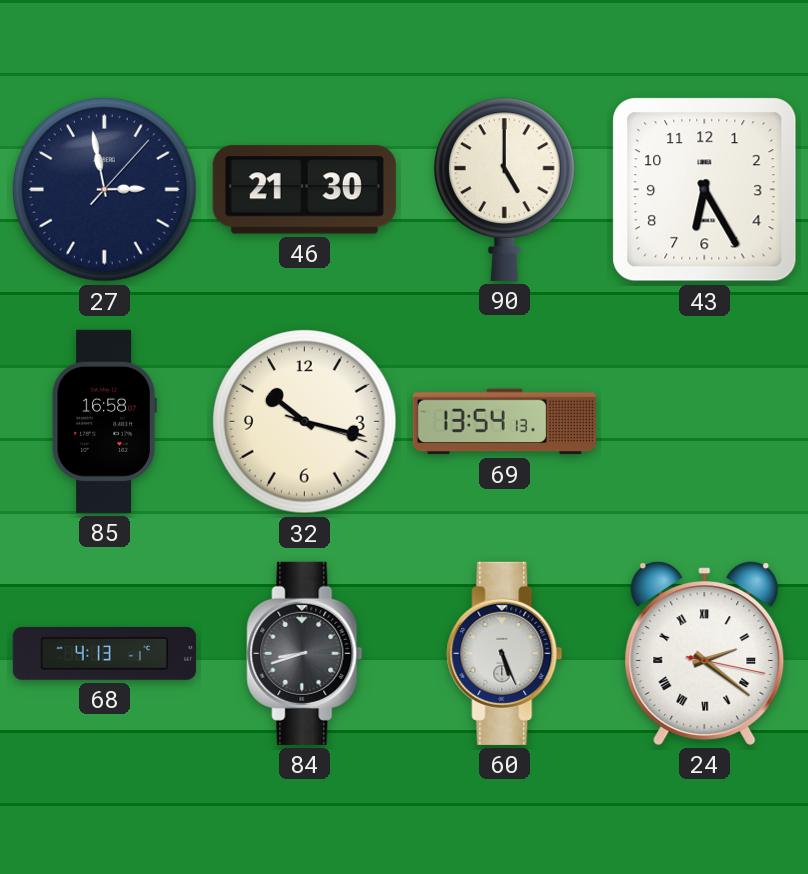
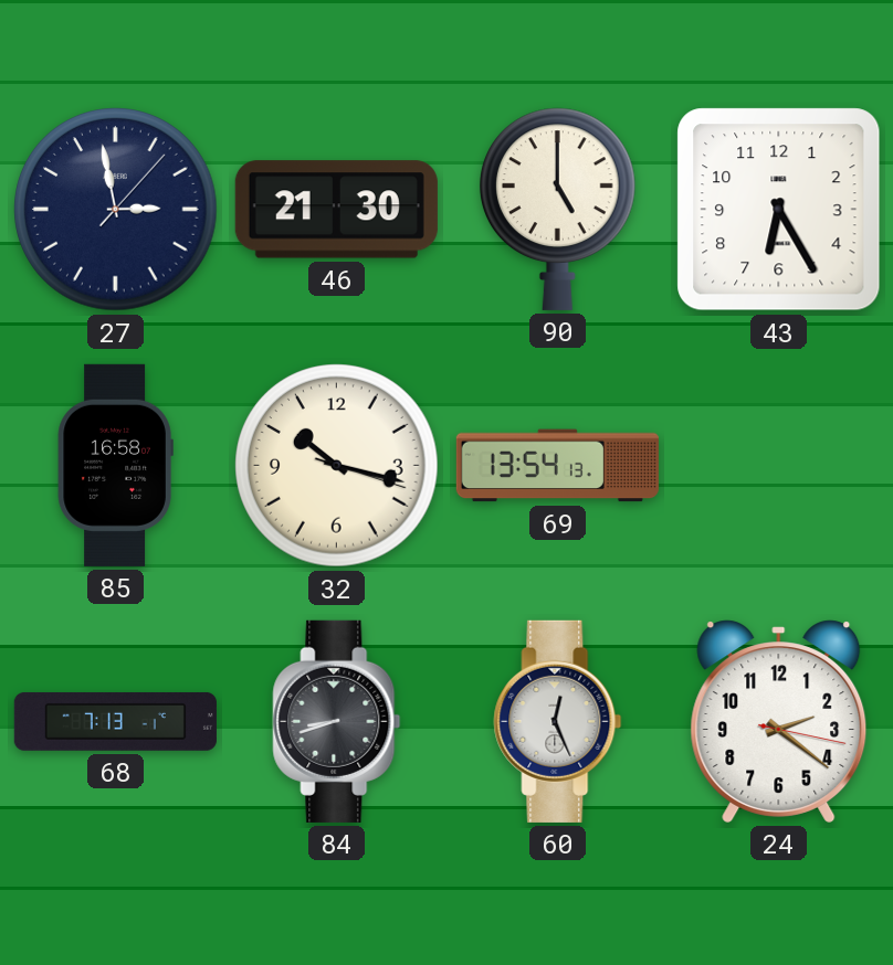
68: 4:13 -> 7:13
60: 5:26 -> 12:26
24 numerals: Roman -> Arabic
